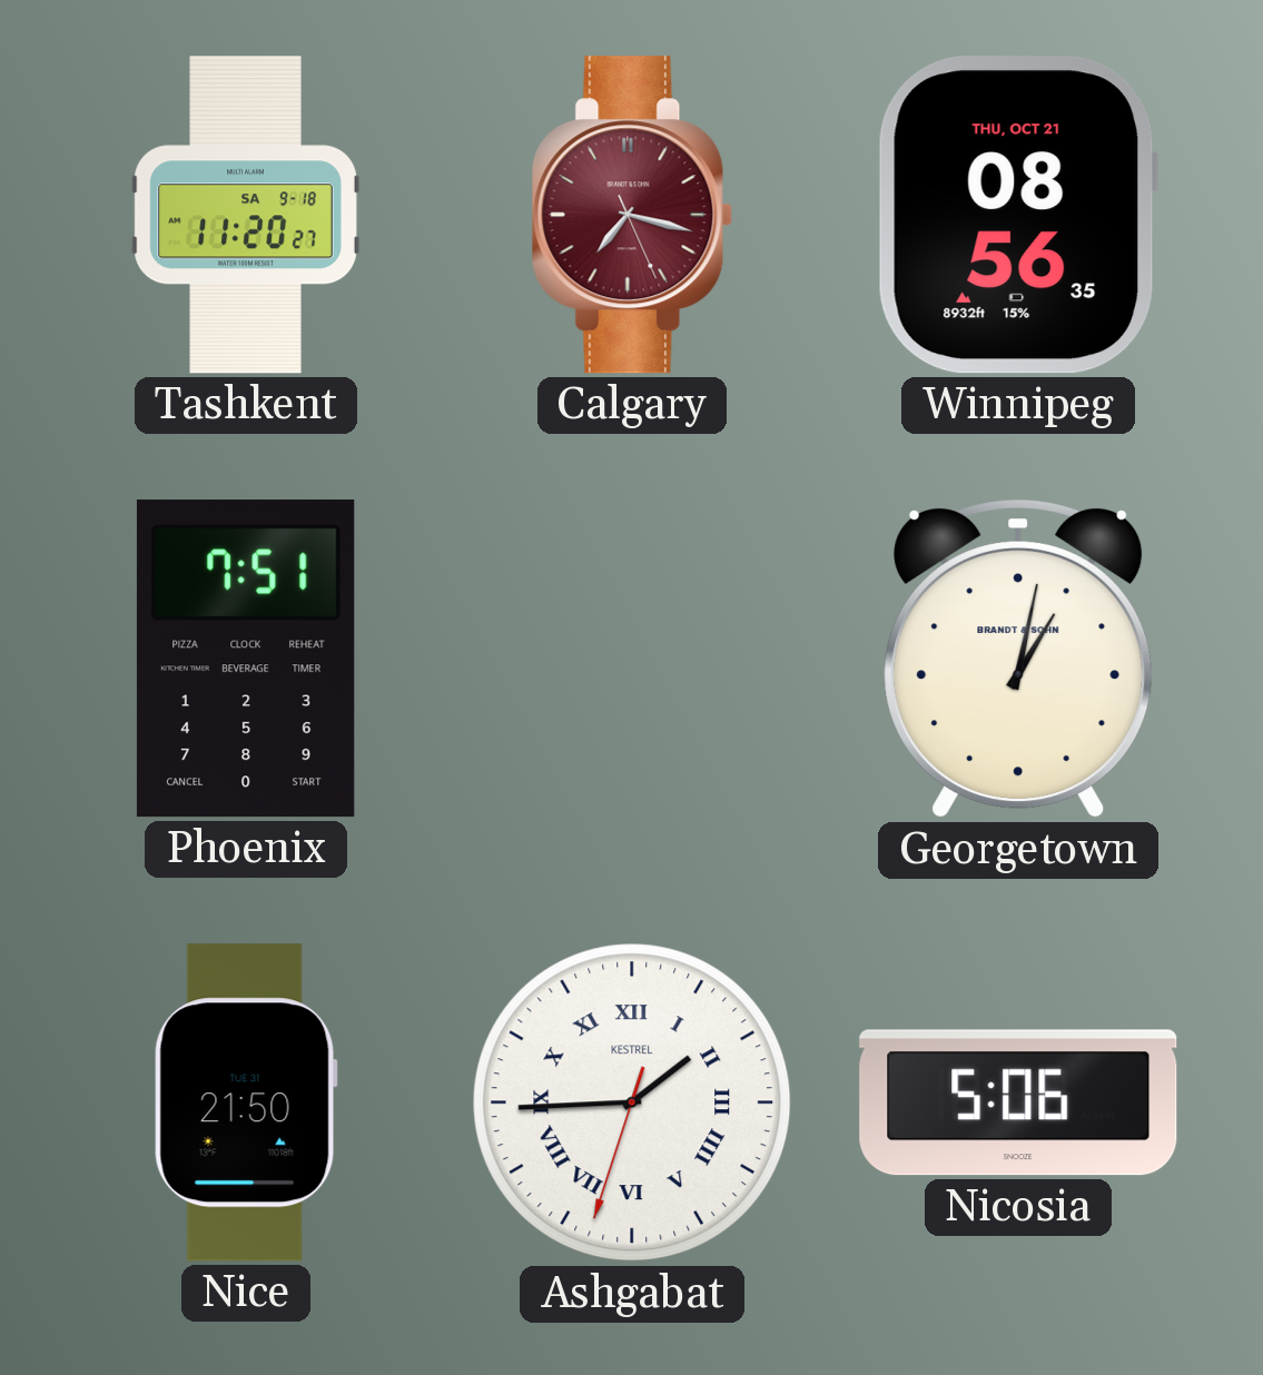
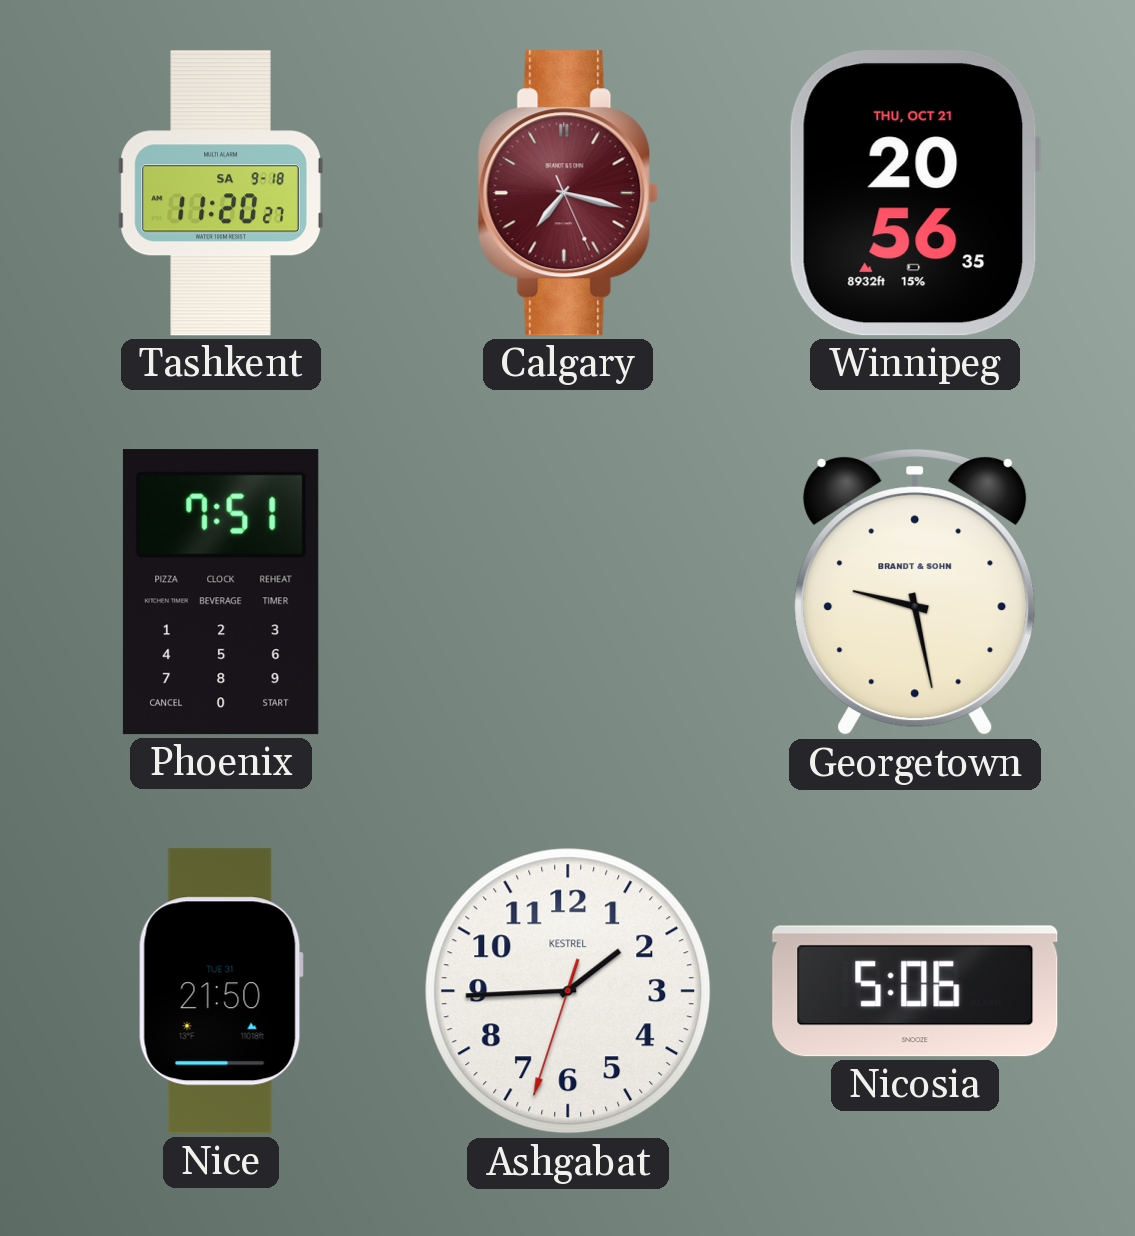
Winnipeg: 08:56 -> 20:56
Georgetown: 1:02 -> 9:28
Ashgabat numerals: Roman -> Arabic
